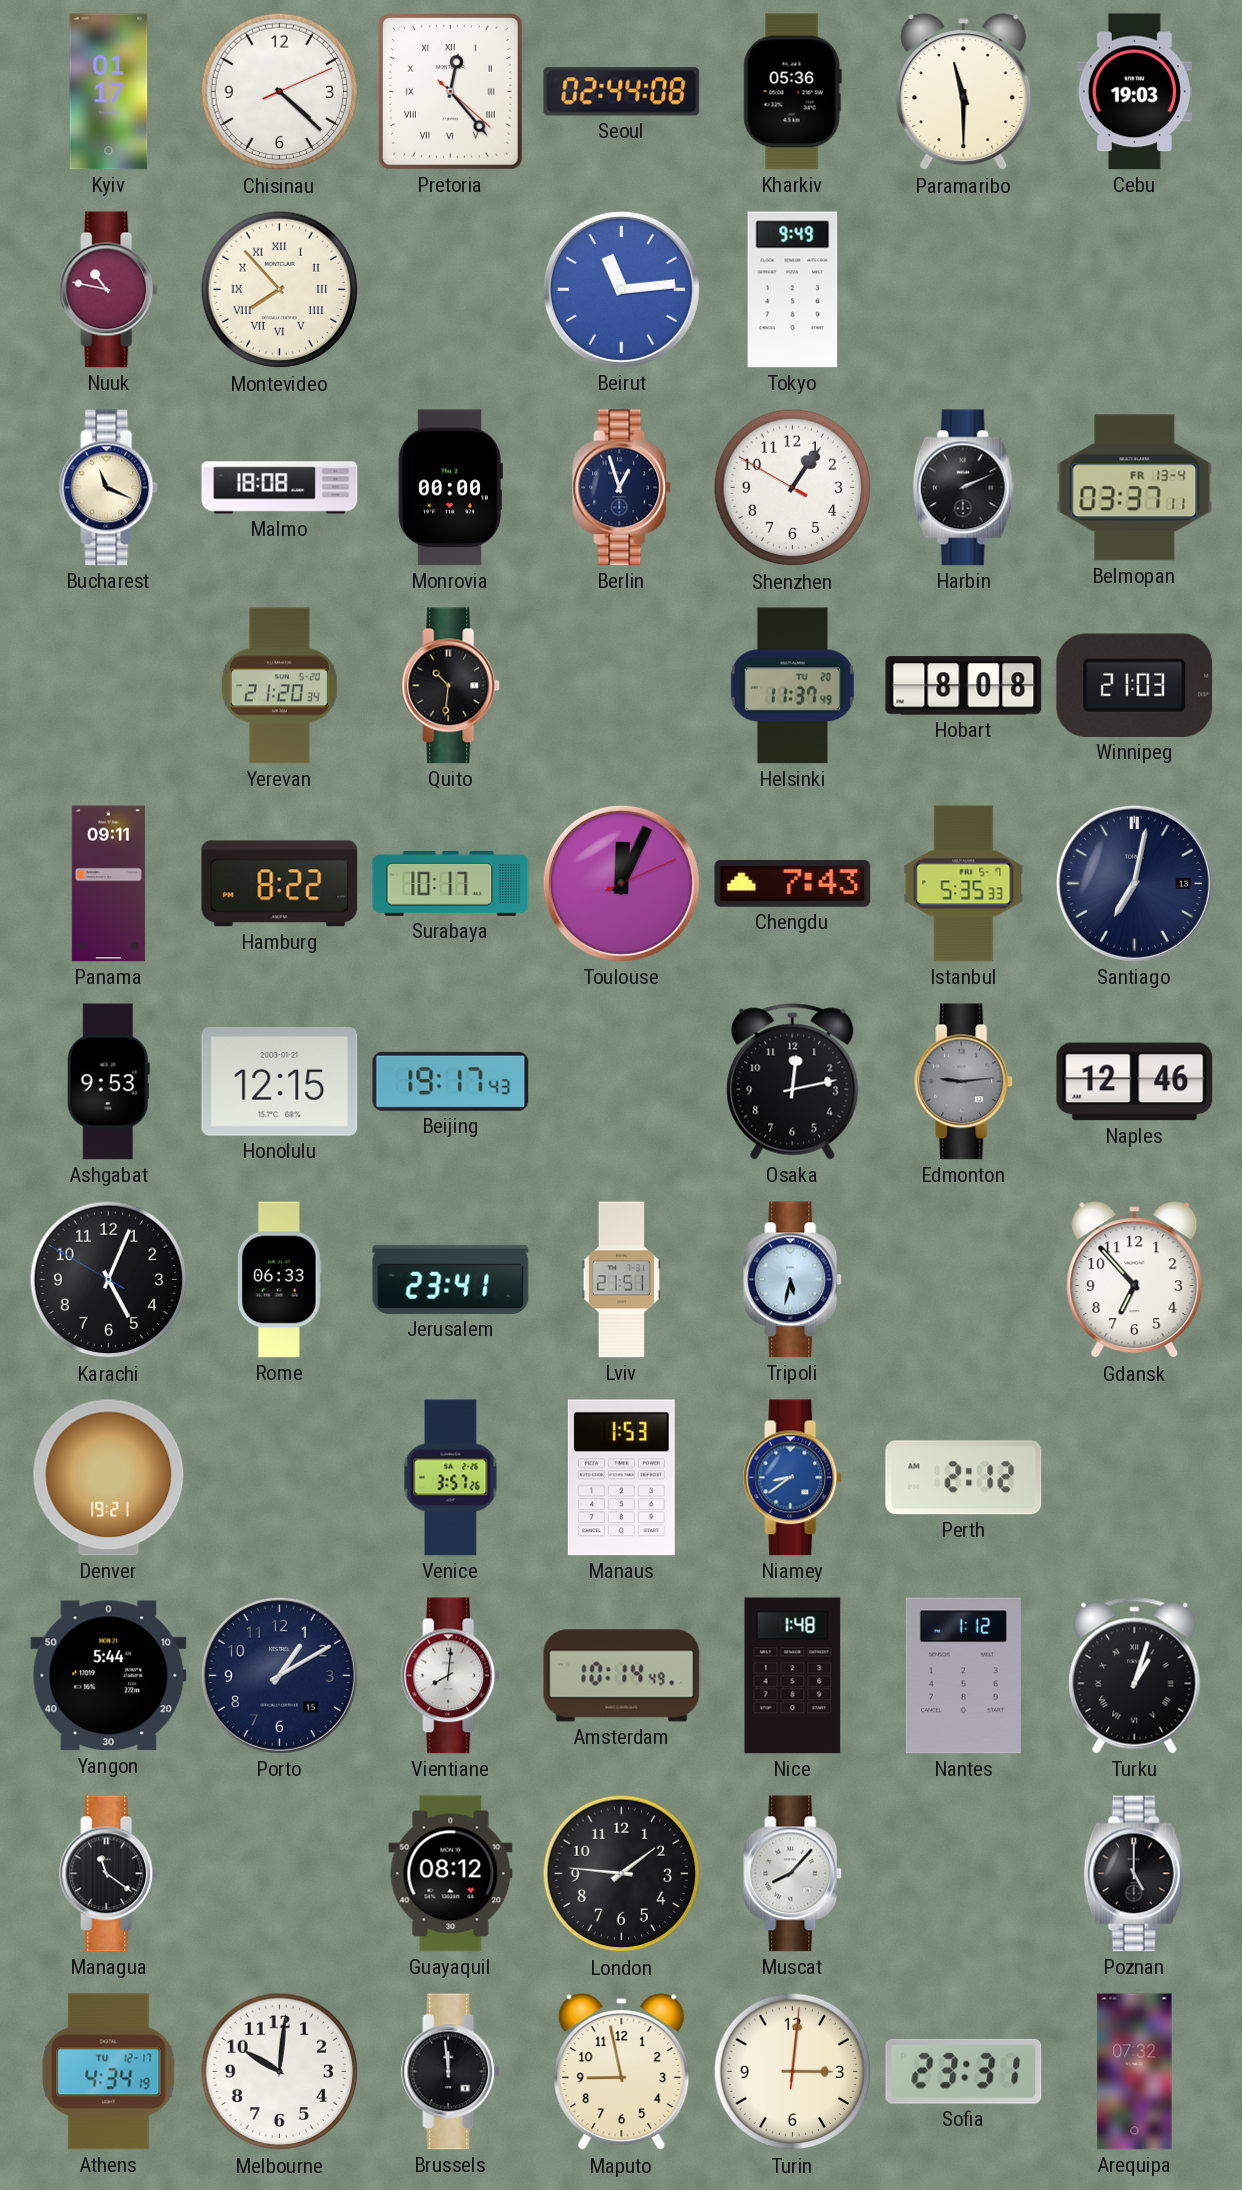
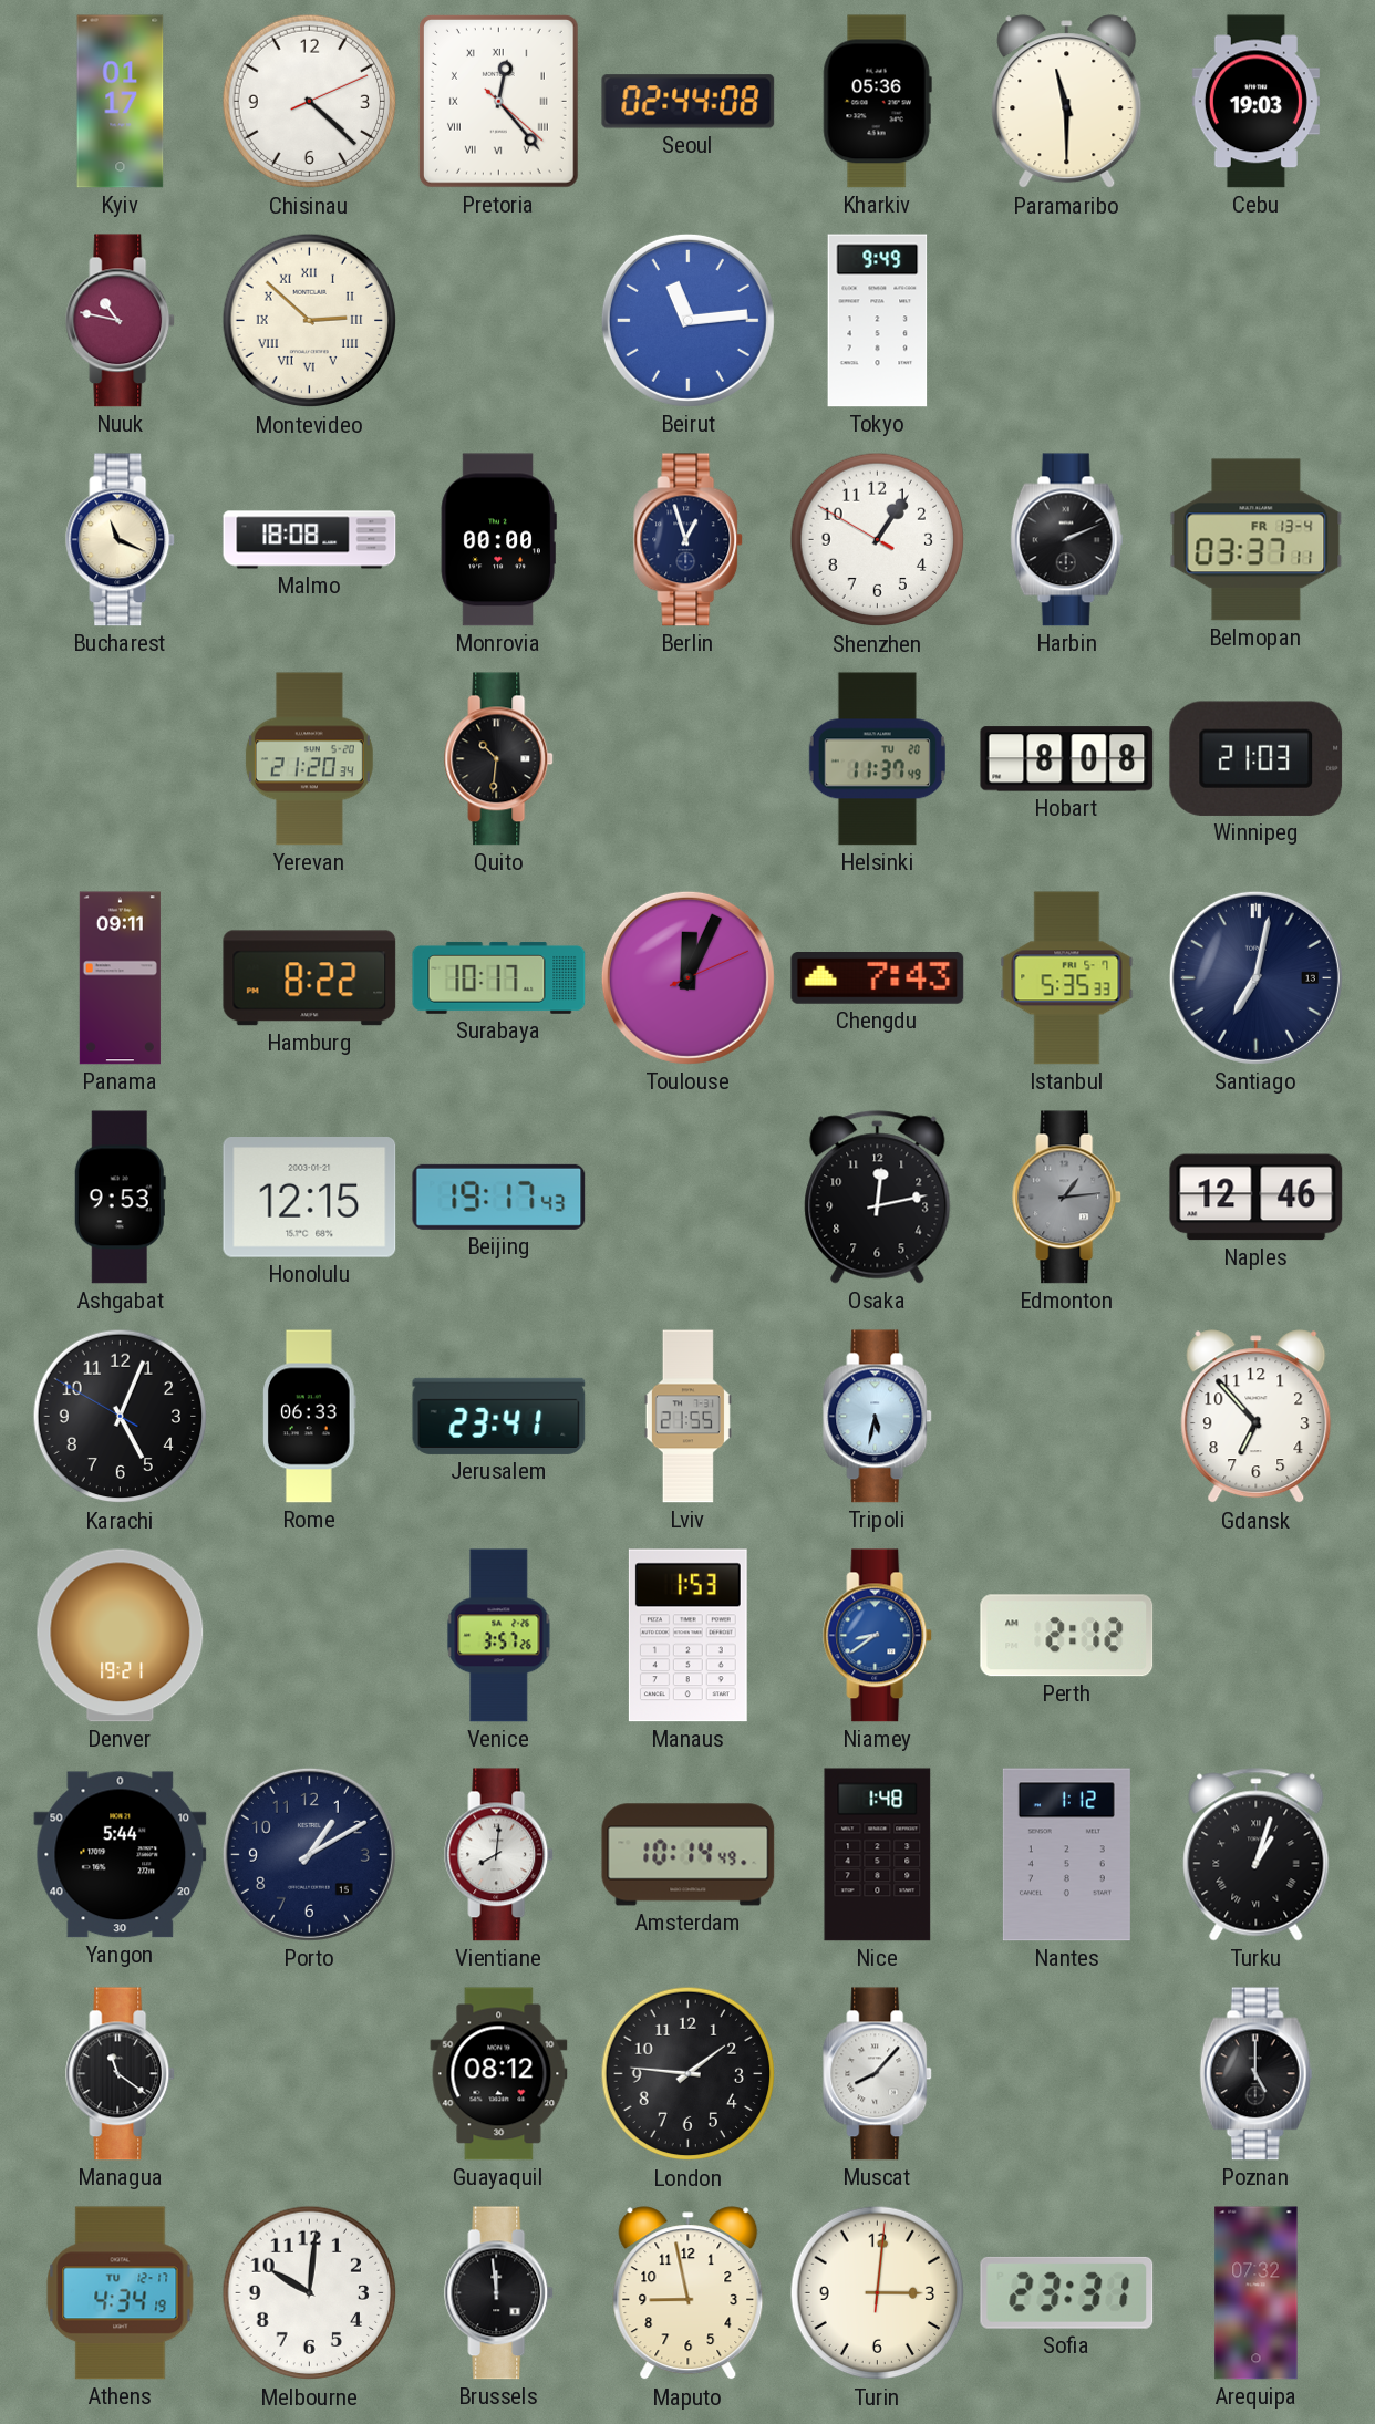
Montevideo: 7:53 -> 2:52
Edmonton: 9:14 -> 1:14
Lviv: 21:51 -> 21:55
